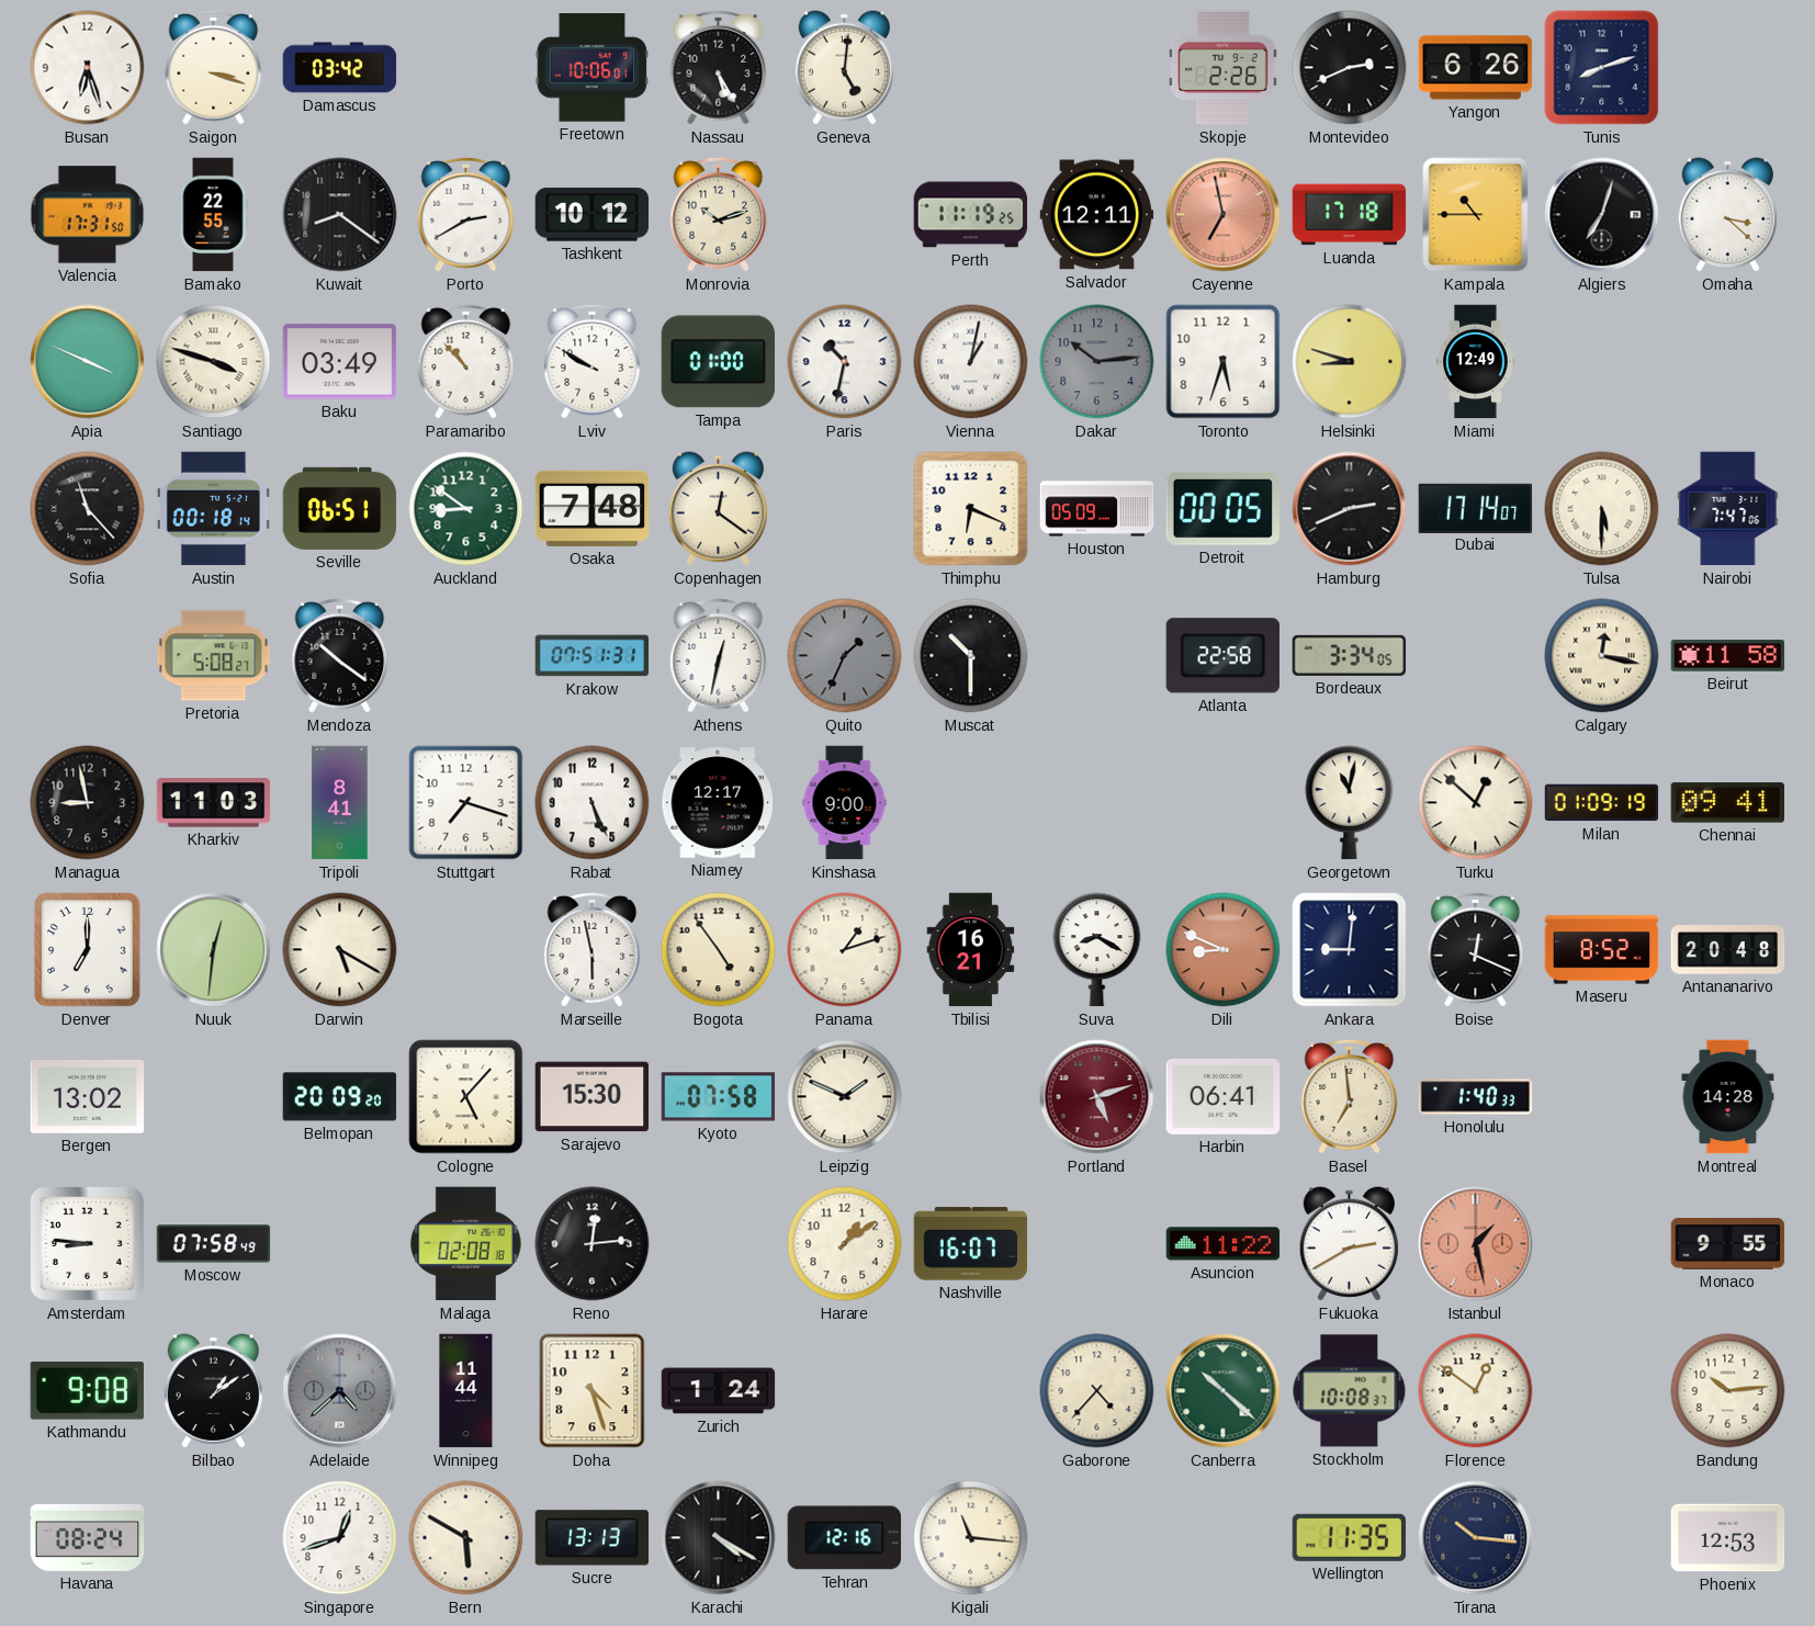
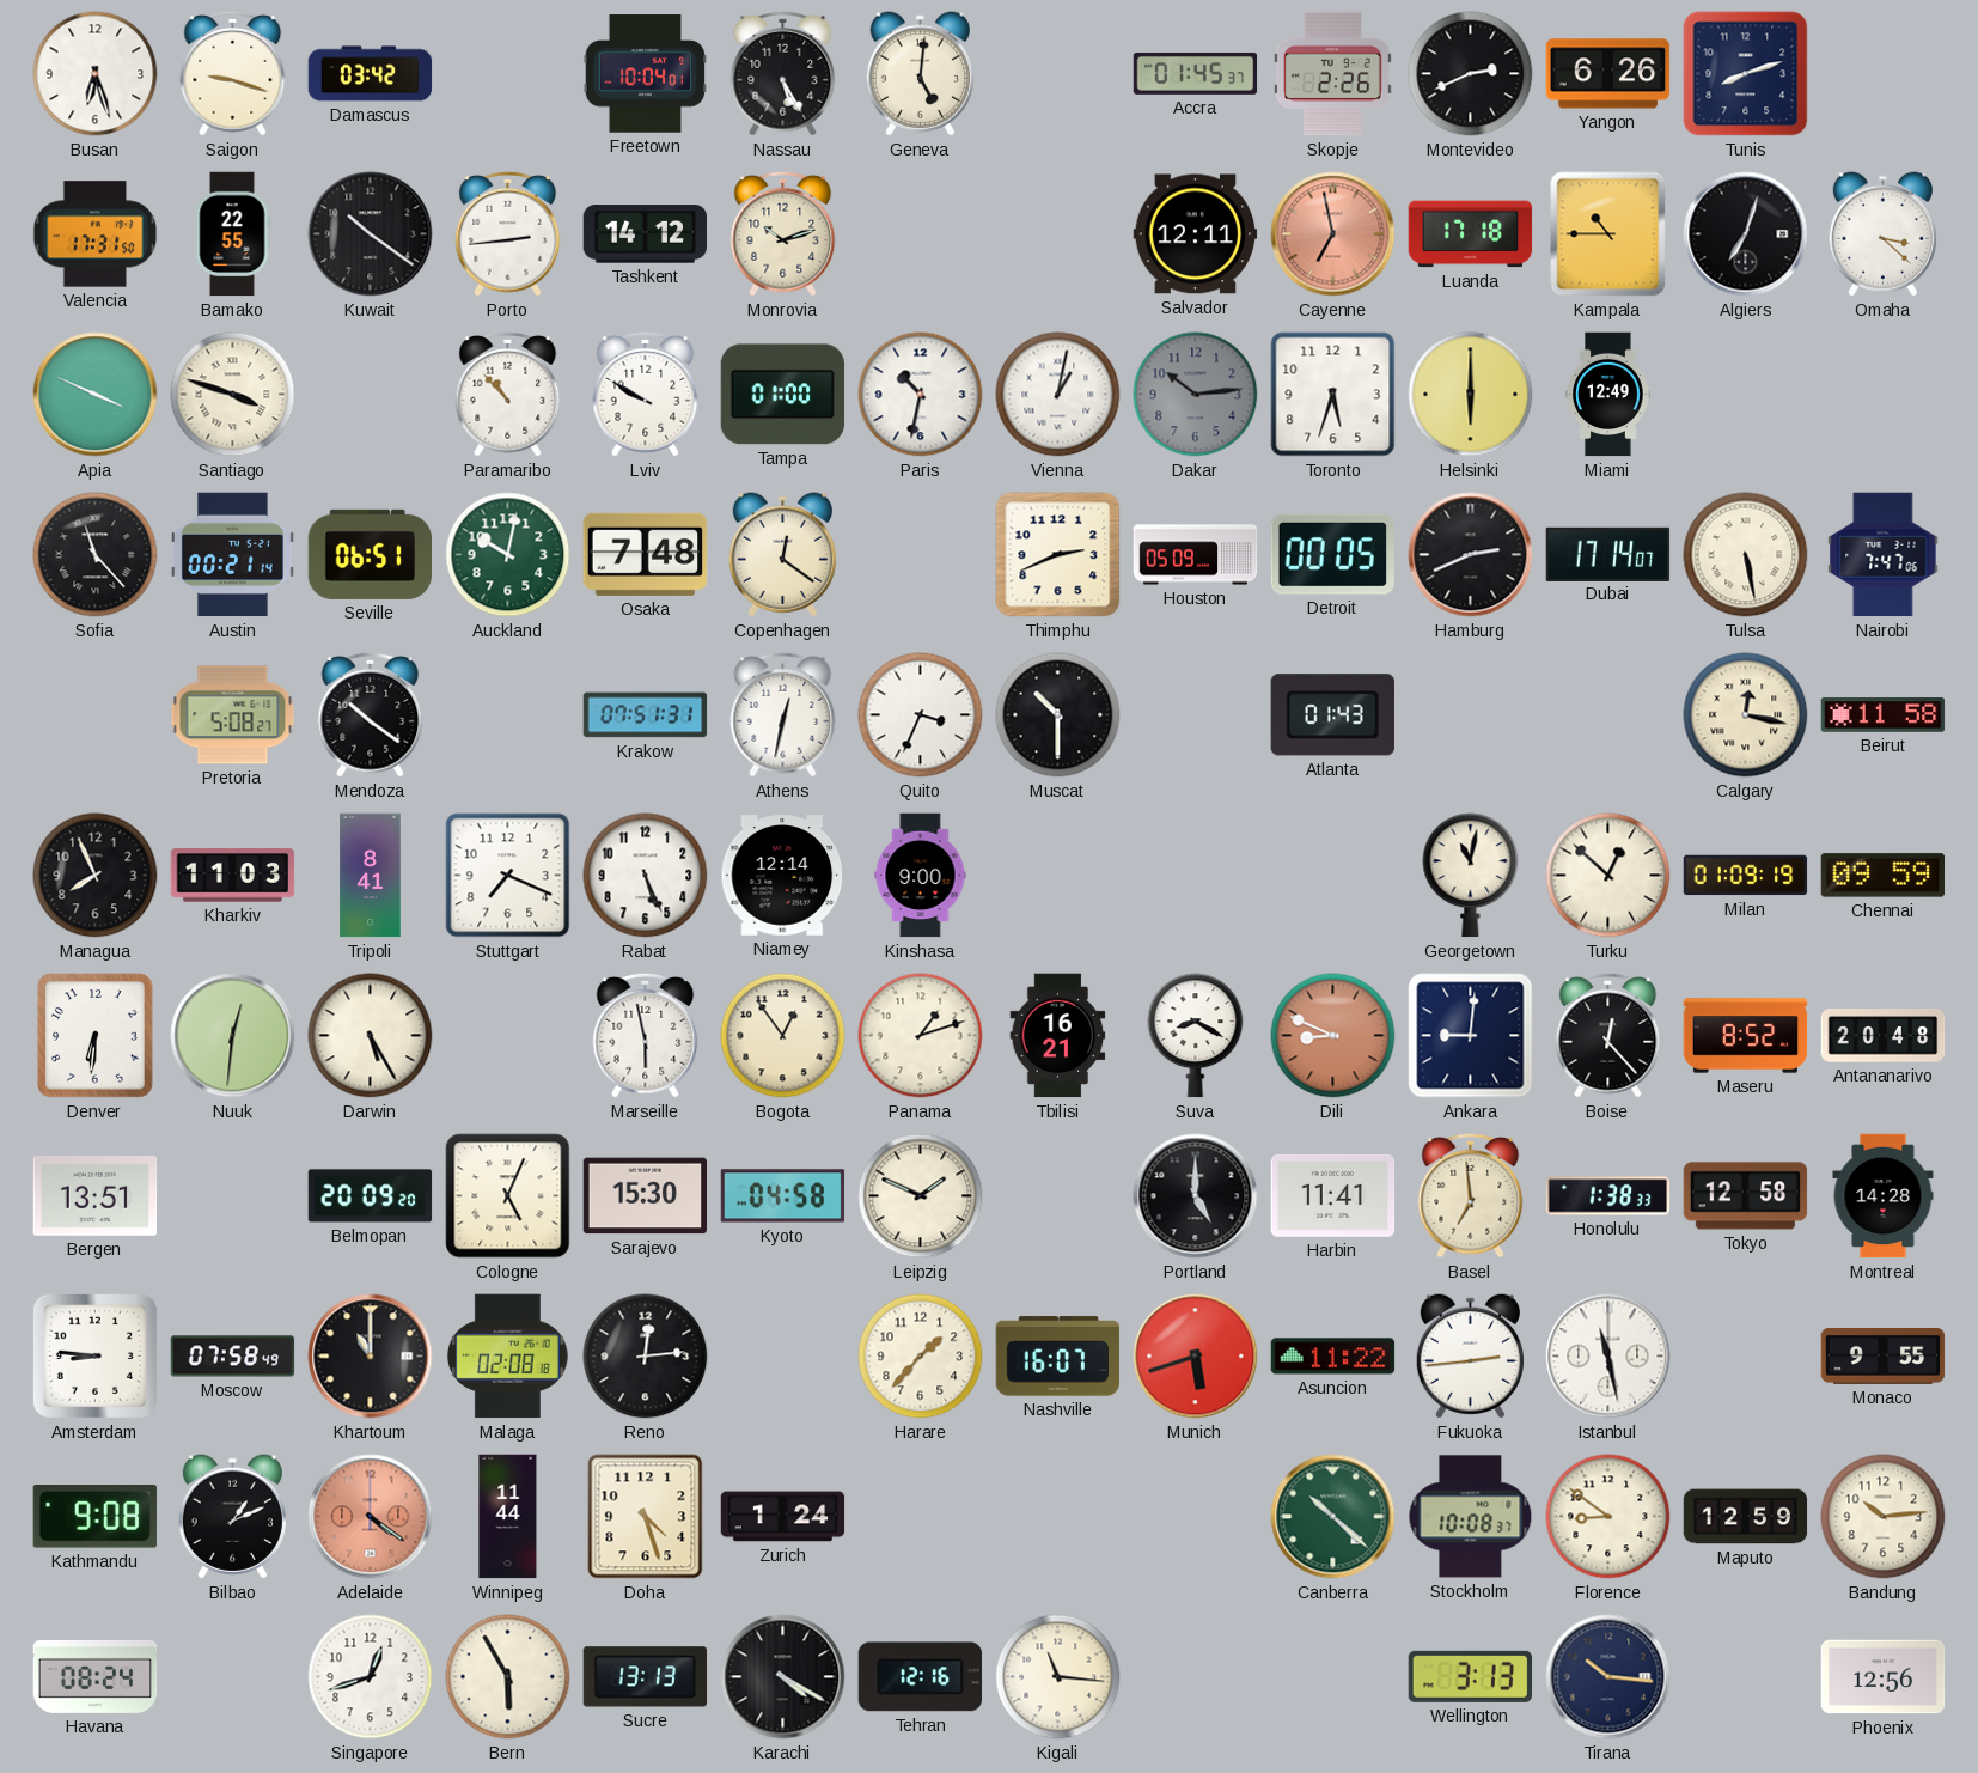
Saigon: 3:18 -> 9:18
Freetown: 10:06 -> 10:04
Accra: none -> 01:45
Kuwait: 8:21 -> 10:21
Porto: 2:40 -> 2:44
Tashkent: 10:12 -> 14:12
Perth: 11:19 -> none
Baku: 03:49 -> none
Helsinki: 8:48 -> 6:00
Austin: 00:18 -> 00:21
Auckland: 8:51 -> 10:02
Thimphu: 6:19 -> 2:41
Tulsa: 5:30 -> 5:28
Quito: 1:34 -> 3:34
Quito dial: grey -> white
Atlanta: 22:58 -> 01:43
Bordeaux: 3:34 -> none
Managua: 8:58 -> 7:56
Stuttgart: 7:18 -> 7:19
Niamey: 12:17 -> 12:14
Chennai: 09:41 -> 09:59
Denver: 7:00 -> 6:31
Darwin: 5:20 -> 5:25
Bogota: 4:54 -> 12:54
Boise: 12:19 -> 12:23
Bergen: 13:02 -> 13:51
Cologne: 5:07 -> 5:04
Kyoto: 07:58 -> 04:58
Portland: 5:12 -> 5:00
Portland dial: burgundy -> black
Harbin: 06:41 -> 11:41
Honolulu: 1:40 -> 1:38
Tokyo: none -> 12:58
Khartoum: none -> 11:00
Harare: 1:09 -> 1:37
Munich: none -> 5:42
Fukuoka: 2:40 -> 2:44
Istanbul: 1:28 -> 11:28
Istanbul dial: salmon -> white
Bilbao: 1:09 -> 1:11
Adelaide: 4:38 -> 4:21
Adelaide dial: grey -> salmon
Gaborone: 4:37 -> none
Florence: 12:51 -> 8:51
Maputo: none -> 12:59
Bern: 5:50 -> 5:55
Wellington: 11:35 -> 3:13
Phoenix: 12:53 -> 12:56
